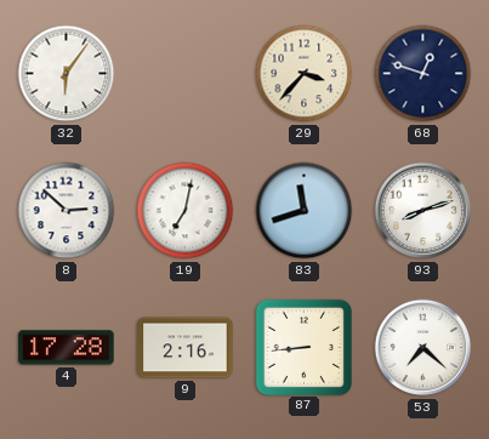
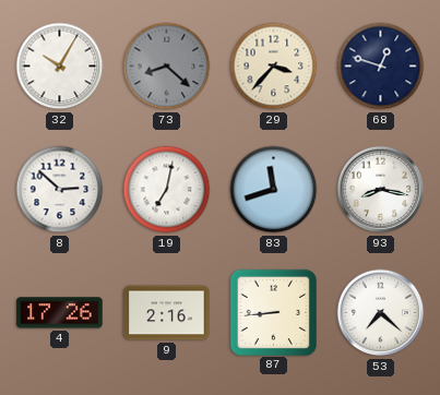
32: 6:06 -> 10:05
73: none -> 8:22
93: 8:12 -> 8:17
4: 17:28 -> 17:26
